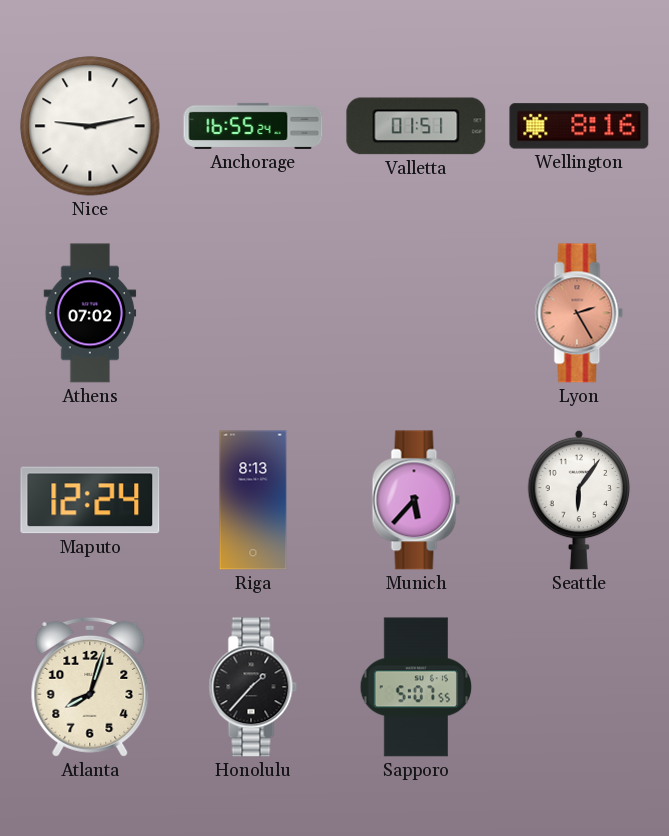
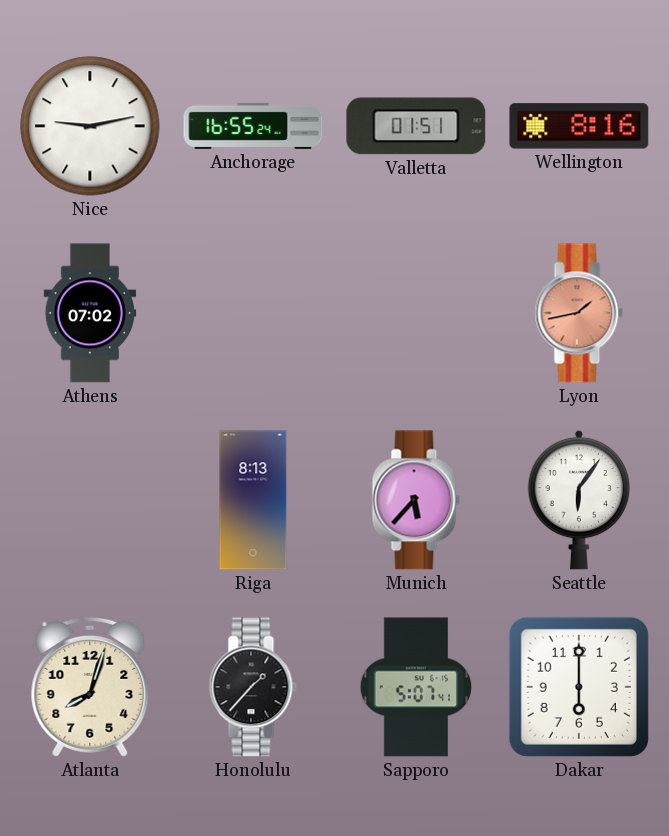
Lyon: 2:25 -> 1:43
Maputo: 12:24 -> none
Sapporo: 5:07:55 -> 5:07:41
Dakar: none -> 6:00
